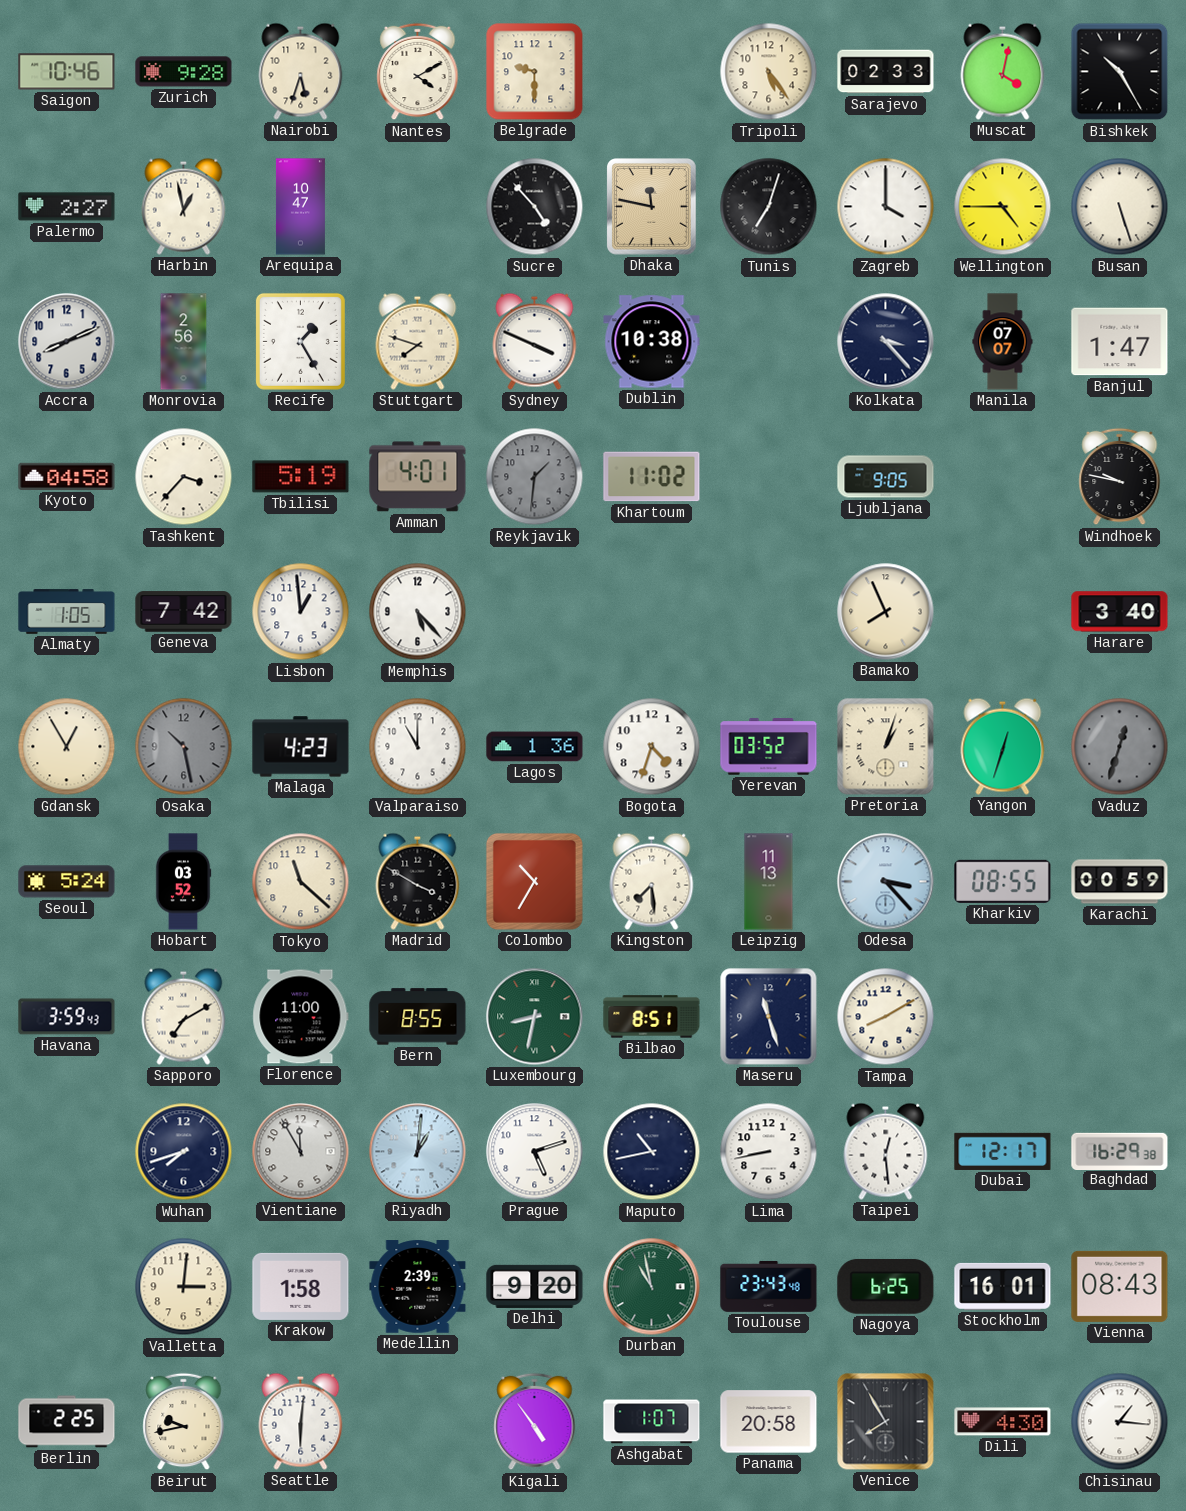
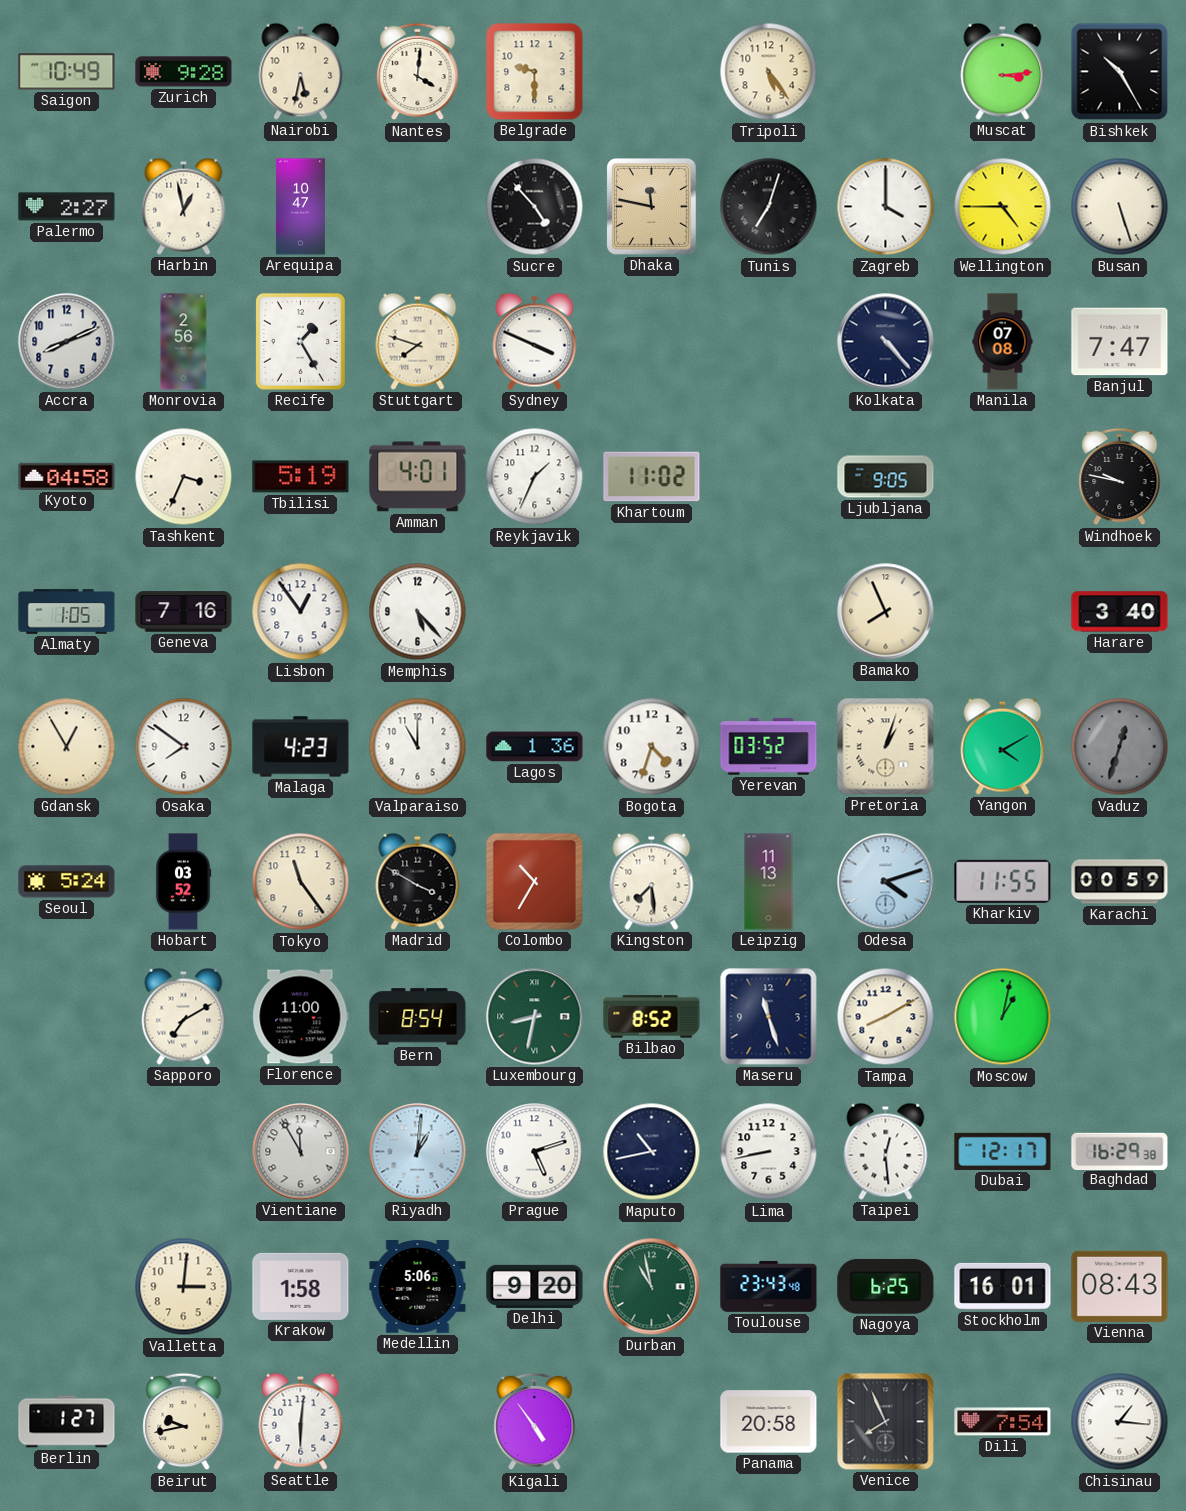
Saigon: 10:46 -> 10:49
Nairobi: 5:33 -> 5:32
Nantes: 4:10 -> 4:01
Sarajevo: 02:33 -> none
Muscat: 4:02 -> 3:14
Dublin: 10:38 -> none
Kolkata: 3:23 -> 4:23
Manila: 07:07 -> 07:08
Banjul: 1:47 -> 7:47
Tashkent: 3:37 -> 3:34
Reykjavik: 1:31 -> 1:34
Reykjavik dial: grey -> white
Geneva: 7:42 -> 7:16
Lisbon: 12:59 -> 12:54
Osaka: 10:28 -> 7:51
Osaka dial: grey -> white
Yangon: 12:33 -> 4:10
Tokyo: 11:22 -> 11:24
Odesa: 3:23 -> 4:12
Kharkiv: 08:55 -> 11:55
Havana: 3:59 -> none
Bern: 8:55 -> 8:54
Bilbao: 8:51 -> 8:52
Moscow: none -> 1:02
Wuhan: 7:42 -> none
Medellin: 2:39 -> 5:06
Berlin: 2:25 -> 1:27
Ashgabat: 1:07 -> none
Venice: 7:55 -> 7:56
Dili: 4:30 -> 7:54
